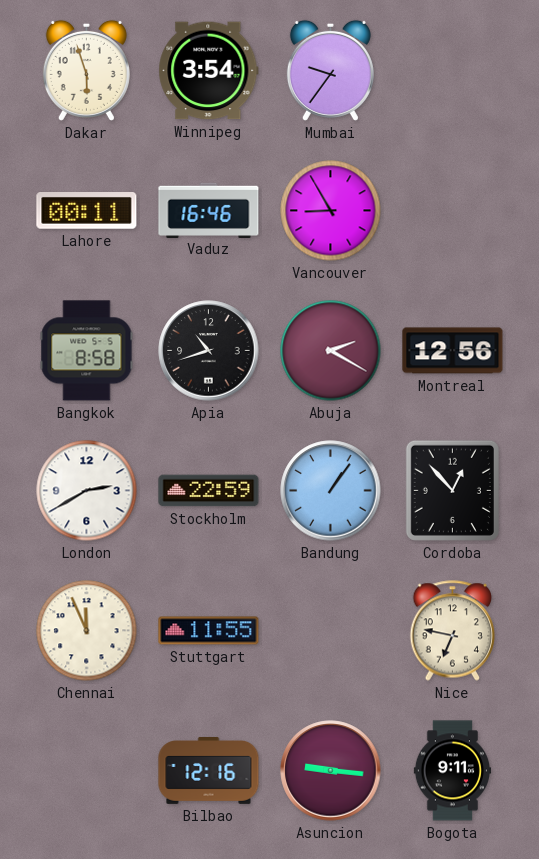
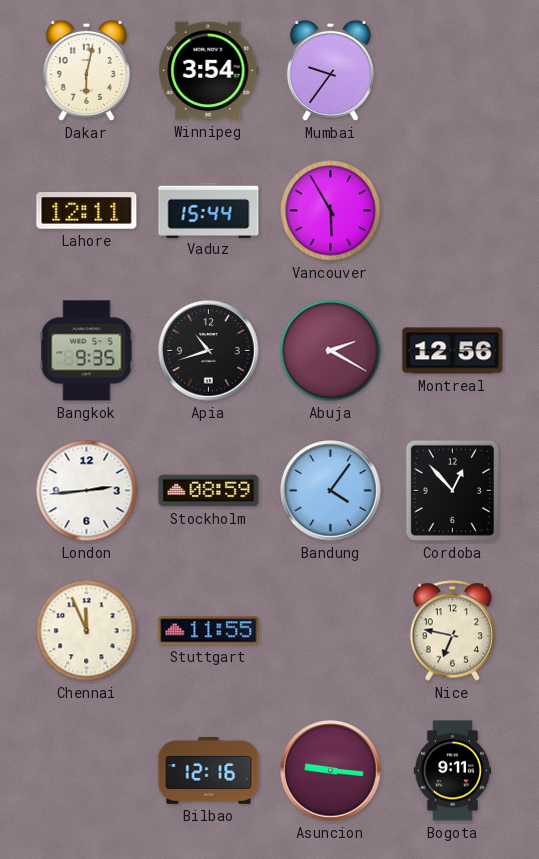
Dakar: 5:57 -> 6:02
Lahore: 00:11 -> 12:11
Vaduz: 16:46 -> 15:44
Vancouver: 8:55 -> 5:55
Bangkok: 8:58 -> 9:35
London: 2:40 -> 2:44
Stockholm: 22:59 -> 08:59
Bandung: 1:06 -> 4:06
